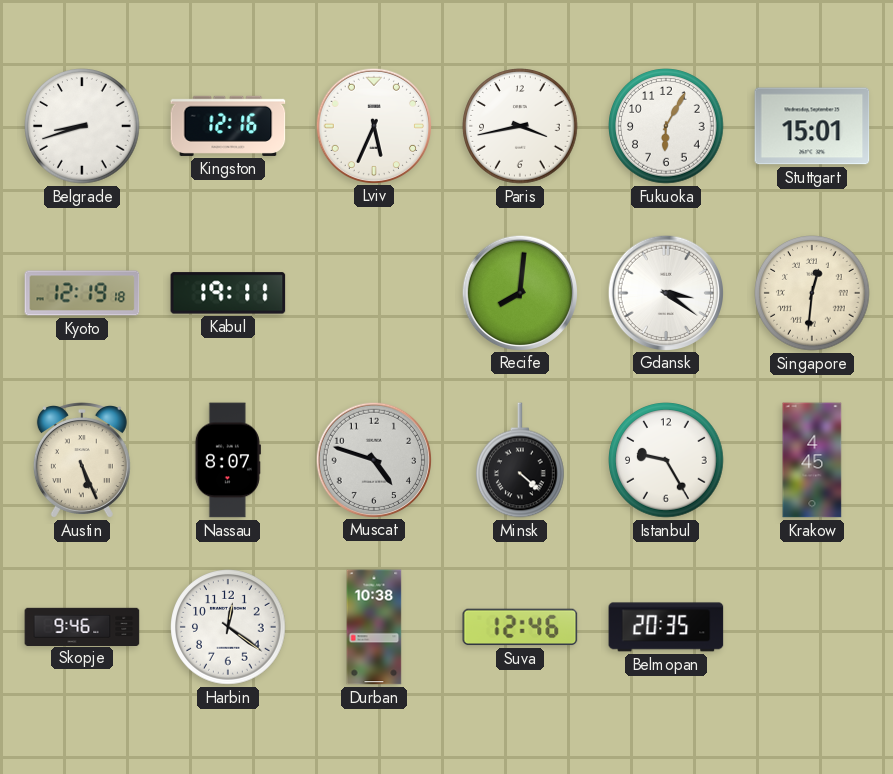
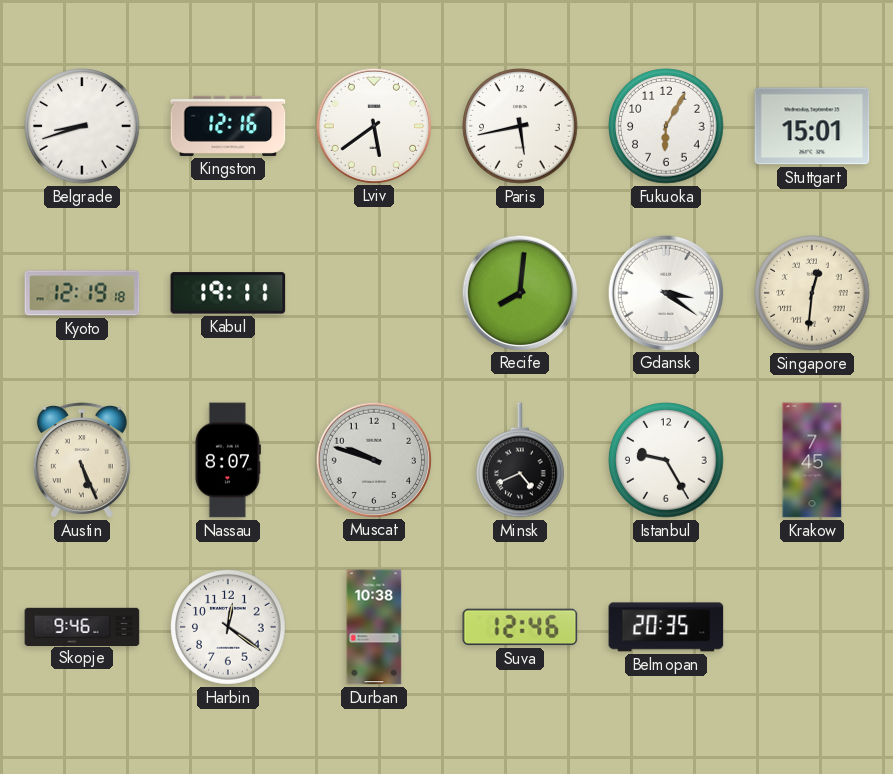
Lviv: 5:34 -> 5:39
Paris: 3:43 -> 5:43
Muscat: 4:48 -> 9:48
Minsk: 4:22 -> 4:41
Krakow: 4:45 -> 7:45
